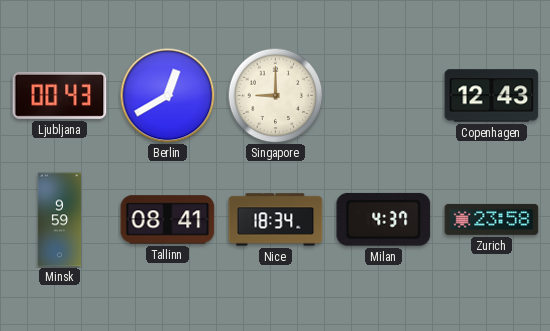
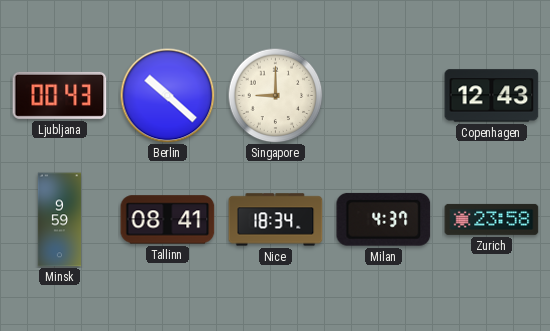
Berlin: 12:40 -> 10:22
